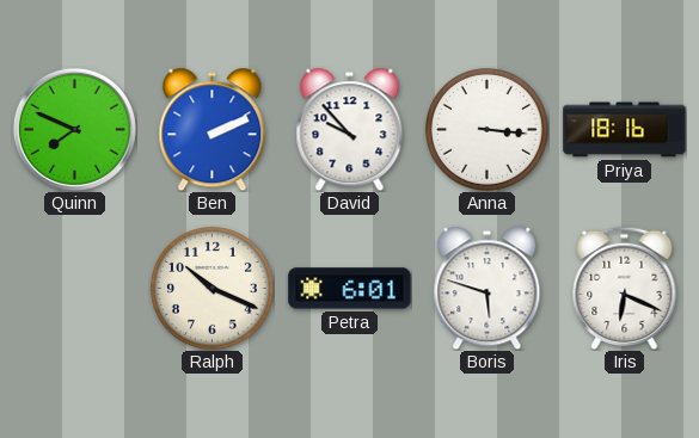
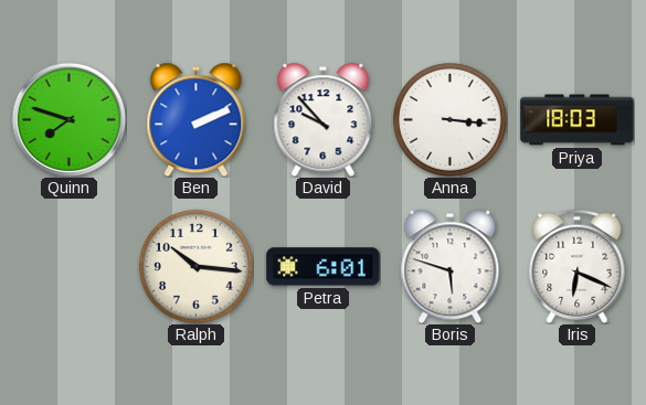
Quinn: 7:49 -> 7:48
Priya: 18:16 -> 18:03
Ralph: 10:19 -> 10:16
